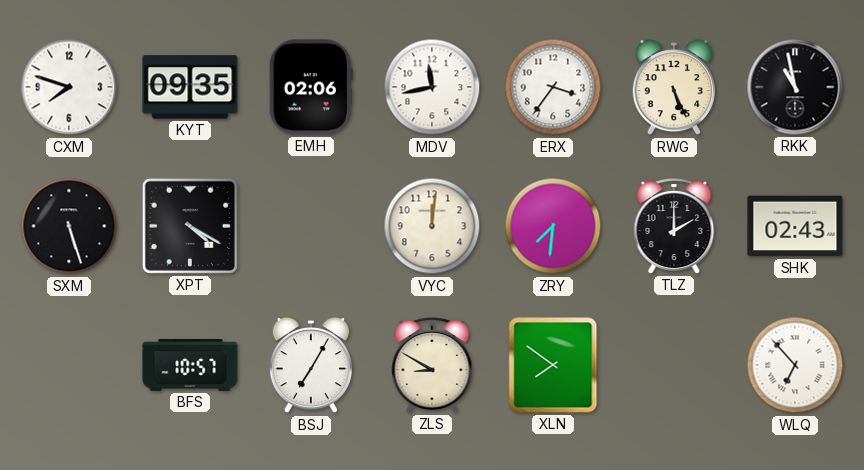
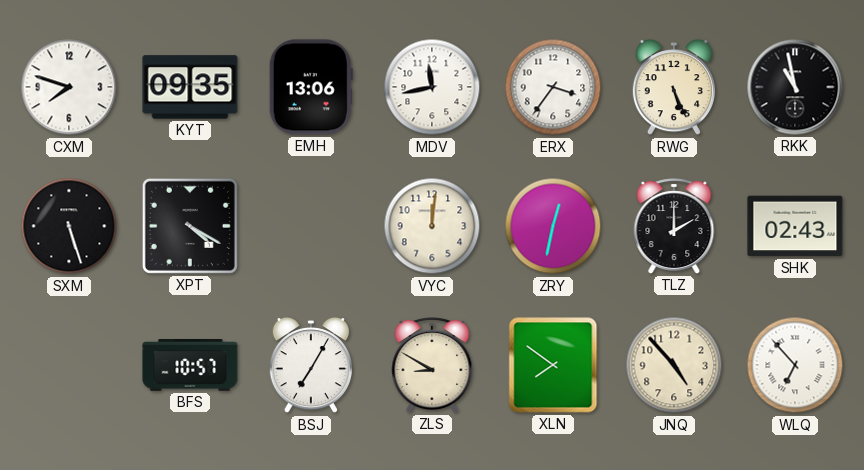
EMH: 02:06 -> 13:06
ZRY: 7:31 -> 12:32
JNQ: none -> 4:53
